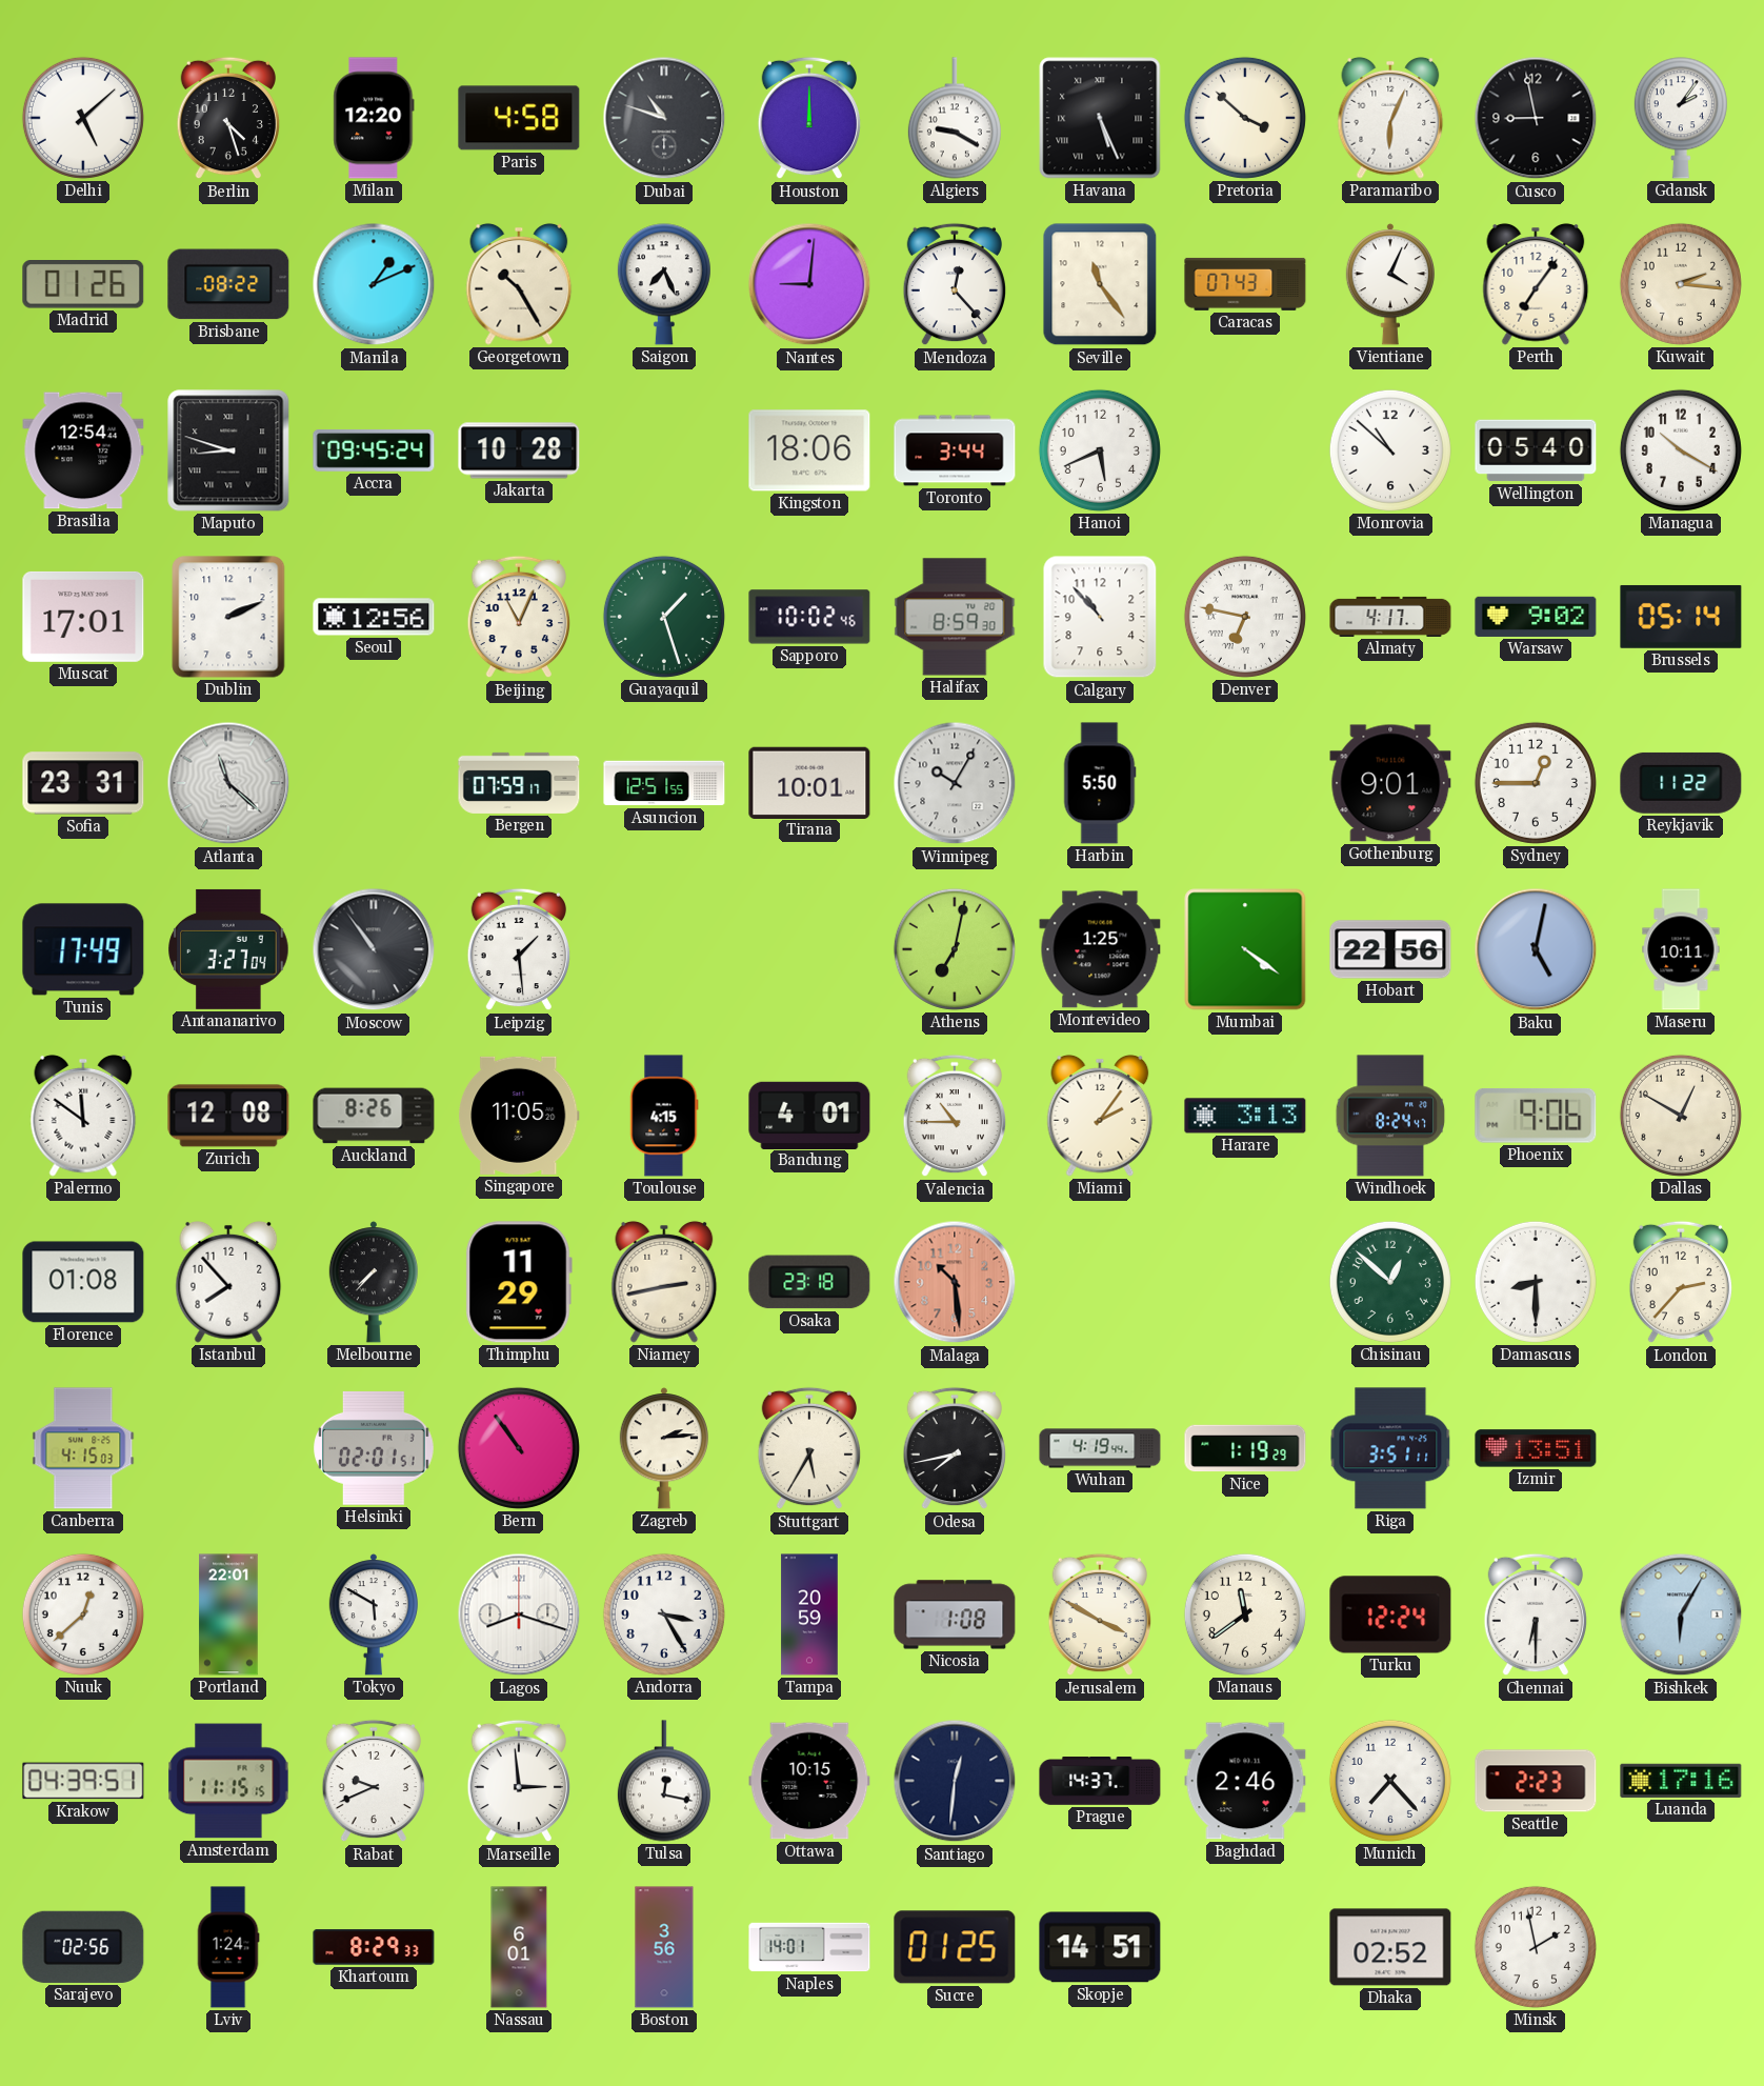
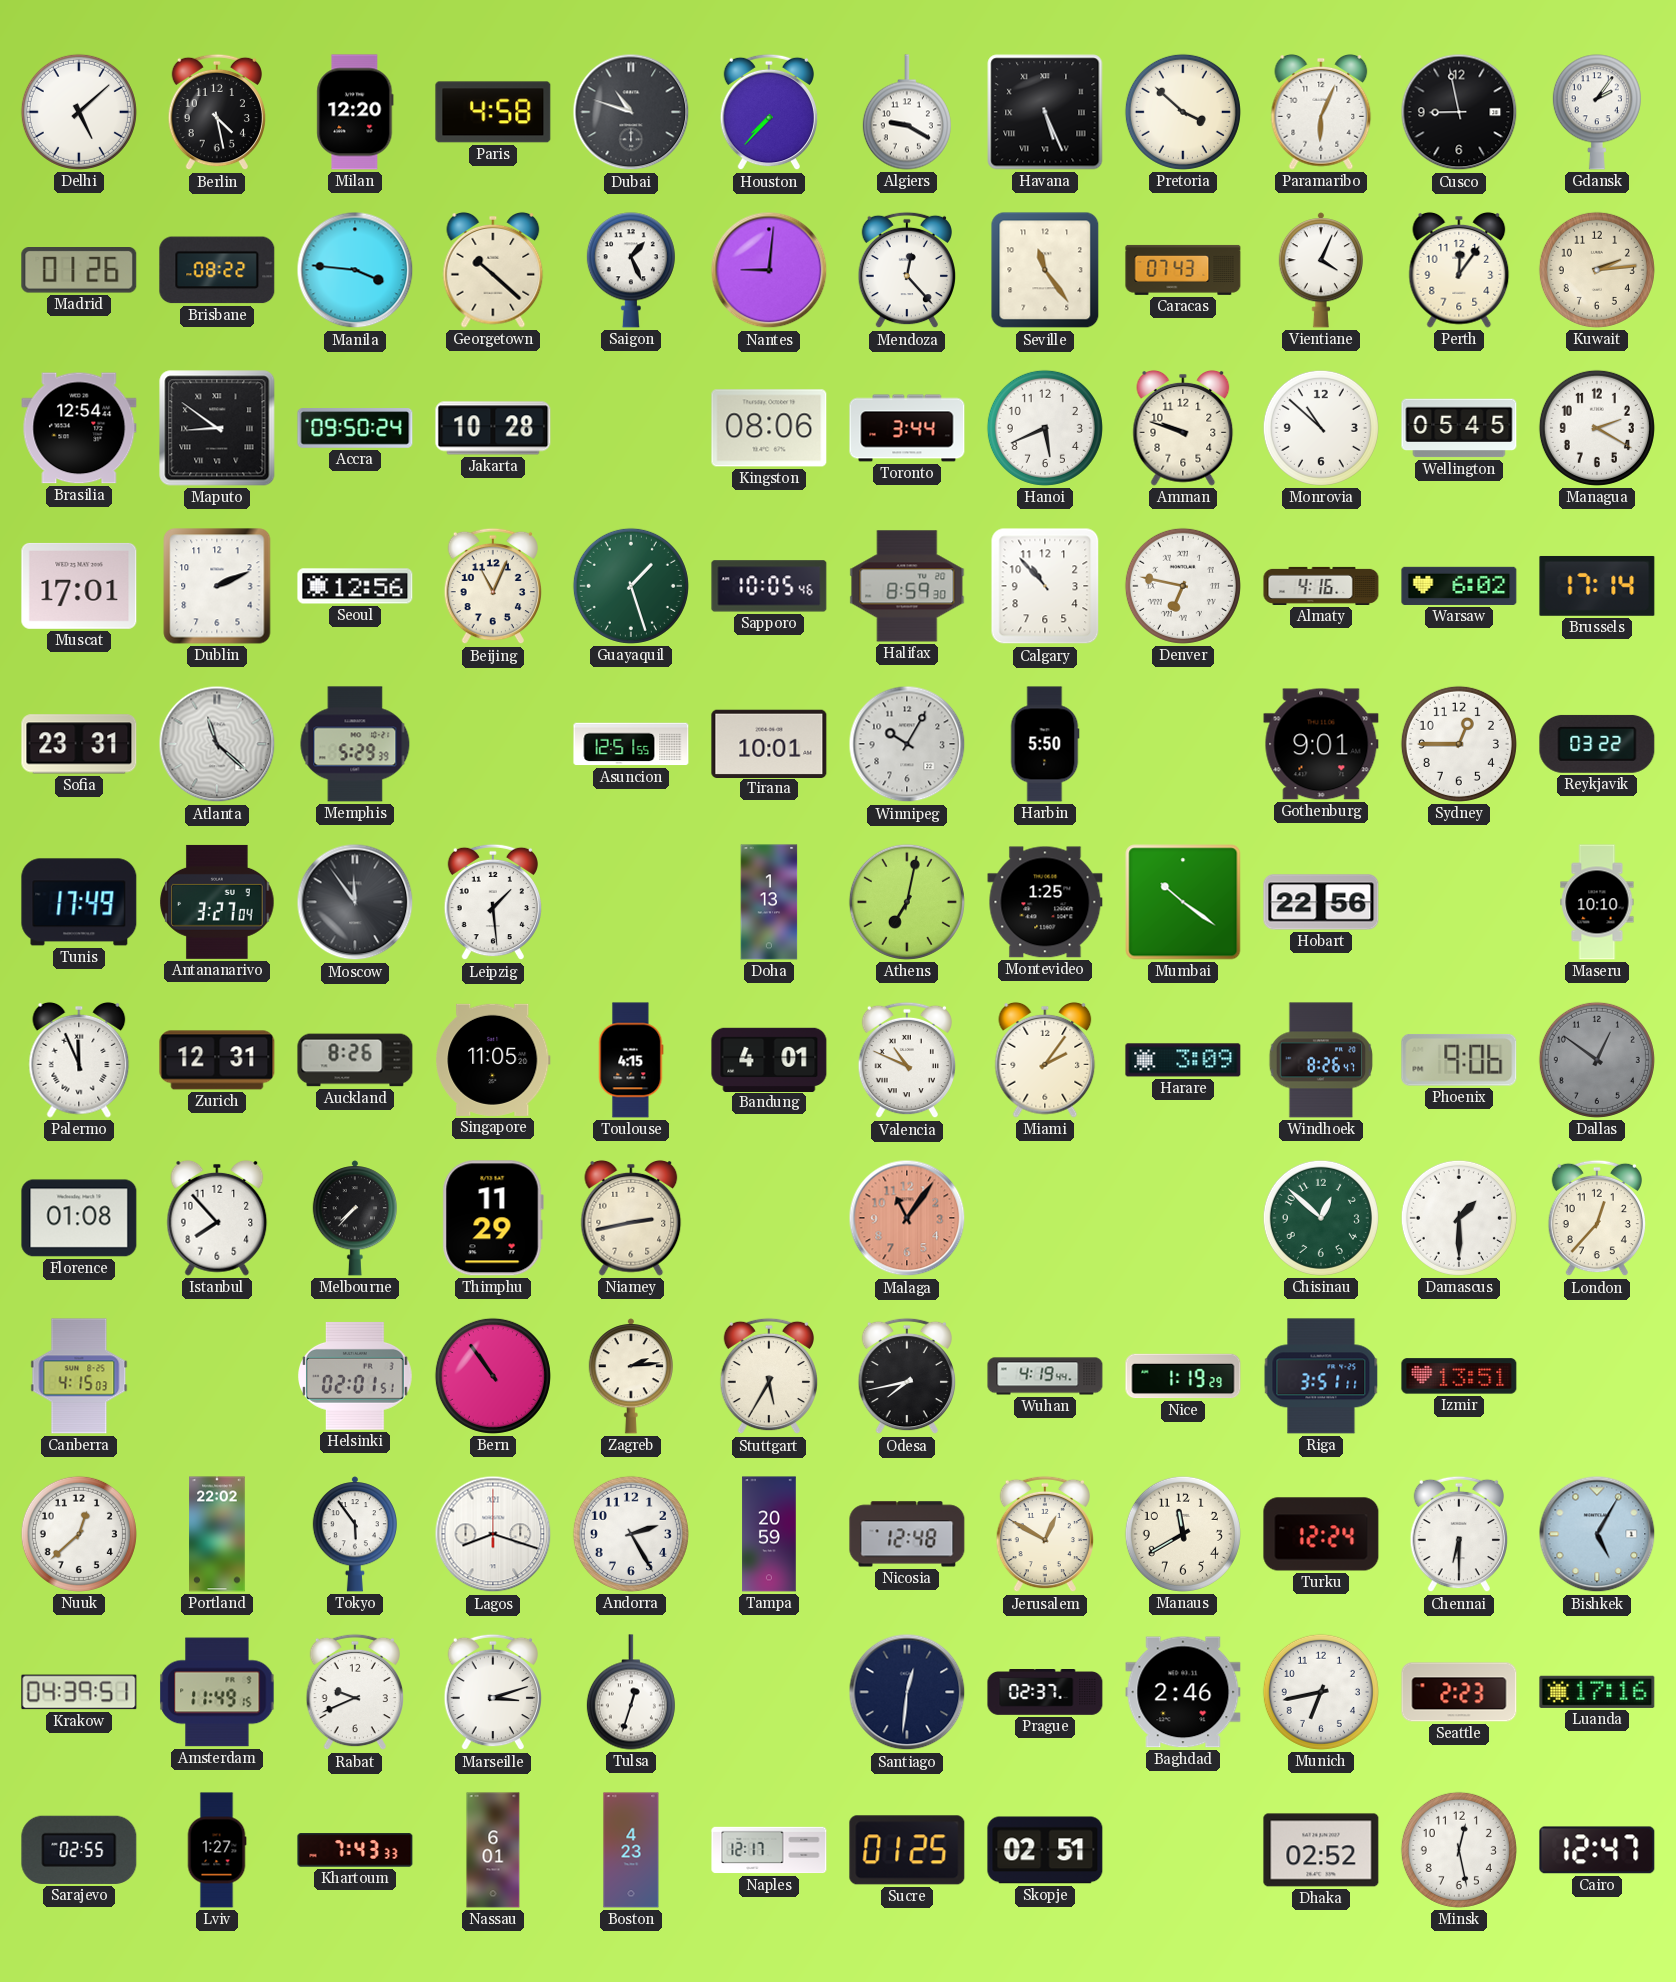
Berlin: 4:27 -> 4:28
Houston: 12:00 -> 7:37
Manila: 1:11 -> 3:46
Georgetown: 10:25 -> 10:22
Saigon: 7:26 -> 1:26
Perth: 7:06 -> 12:06
Kuwait: 2:16 -> 2:14
Maputo: 8:48 -> 8:51
Accra: 09:45 -> 09:50
Kingston: 18:06 -> 08:06
Amman: none -> 9:48
Wellington: 05:40 -> 05:45
Managua: 10:20 -> 2:20
Sapporo: 10:02 -> 10:05
Almaty: 4:17 -> 4:16
Warsaw: 9:02 -> 6:02
Brussels: 05:14 -> 17:14
Memphis: none -> 5:29
Bergen: 07:59 -> none
Reykjavik: 11:22 -> 03:22
Moscow: 10:54 -> 11:54
Doha: none -> 1:13
Mumbai: 4:21 -> 10:21
Baku: 5:02 -> none
Maseru: 10:11 -> 10:10
Palermo: 11:51 -> 11:56
Zurich: 12:08 -> 12:31
Valencia: 10:45 -> 10:49
Harare: 3:13 -> 3:09
Windhoek: 8:24 -> 8:26
Dallas: 12:50 -> 12:51
Dallas dial: cream -> grey
Osaka: 23:18 -> none
Malaga: 10:29 -> 11:06
Damascus: 8:30 -> 1:30
London: 2:37 -> 12:37
Portland: 22:01 -> 22:02
Tokyo: 5:50 -> 5:54
Andorra: 3:25 -> 2:25
Nicosia: 1:08 -> 12:48
Jerusalem: 3:50 -> 12:50
Manaus: 11:39 -> 11:40
Bishkek: 6:05 -> 5:05
Amsterdam: 11:15 -> 11:49
Marseille: 2:59 -> 3:12
Tulsa: 12:17 -> 12:33
Ottawa: 10:15 -> none
Prague: 14:37 -> 02:37
Munich: 7:23 -> 6:43
Sarajevo: 02:56 -> 02:55
Lviv: 1:24 -> 1:27
Khartoum: 8:29 -> 7:43
Boston: 3:56 -> 4:23
Naples: 14:01 -> 12:17
Skopje: 14:51 -> 02:51
Minsk: 1:58 -> 12:28
Cairo: none -> 12:47
